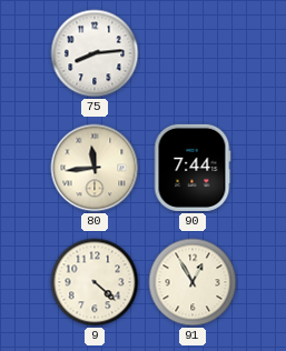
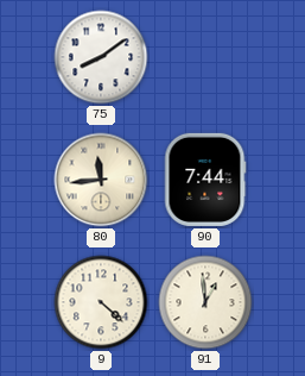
75: 8:14 -> 8:09
91: 12:55 -> 12:59
